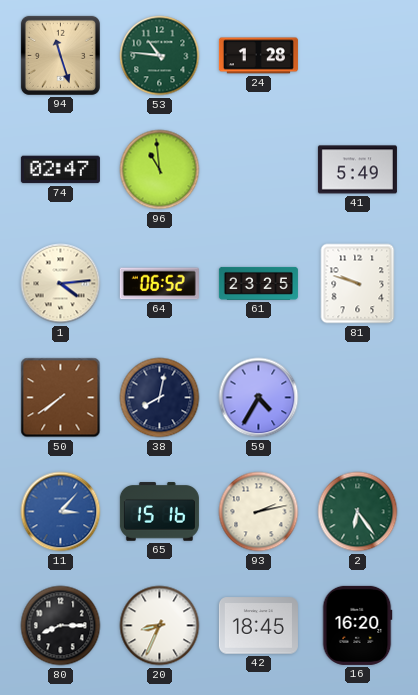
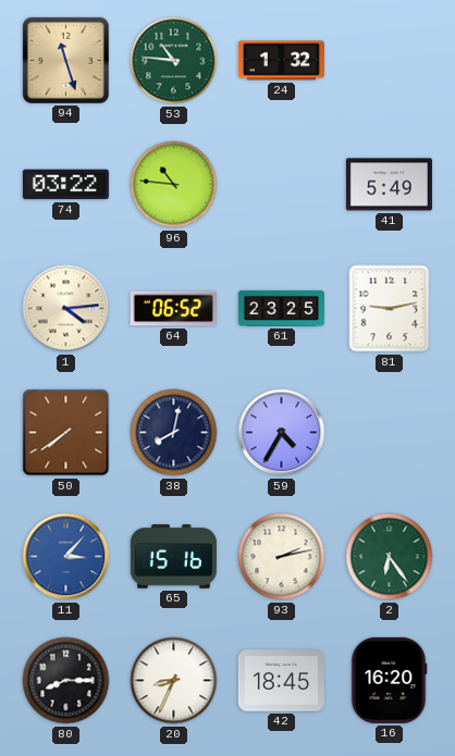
24: 1:28 -> 1:32
74: 02:47 -> 03:22
96: 10:59 -> 10:46
81: 9:48 -> 9:13
